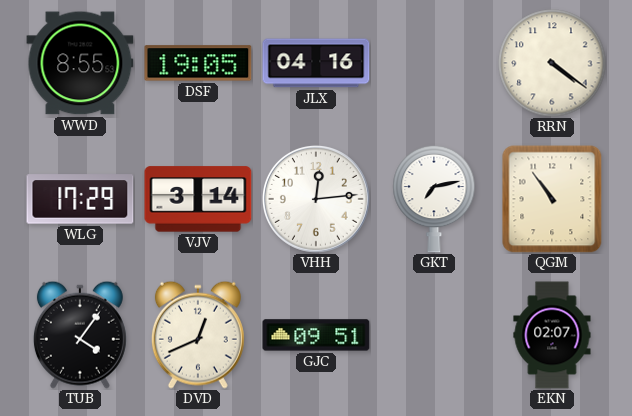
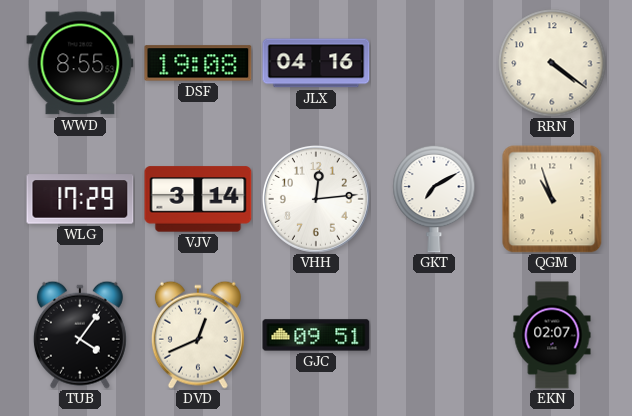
DSF: 19:05 -> 19:08
GKT: 7:13 -> 7:10
QGM: 10:54 -> 10:57
